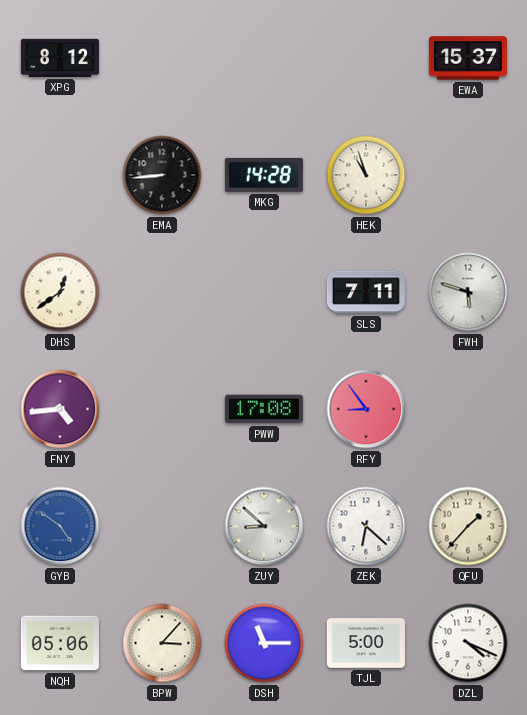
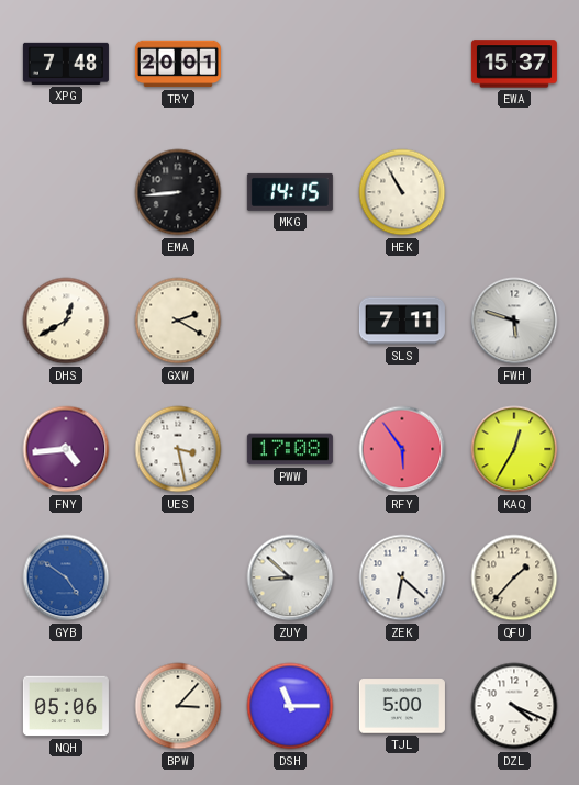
XPG: 8:12 -> 7:48
TRY: none -> 20:01
MKG: 14:28 -> 14:15
HEK: 10:57 -> 10:55
DHS: 12:39 -> 12:40
GXW: none -> 2:20
UES: none -> 3:28
RFY: 8:54 -> 5:54
KAQ: none -> 12:35
